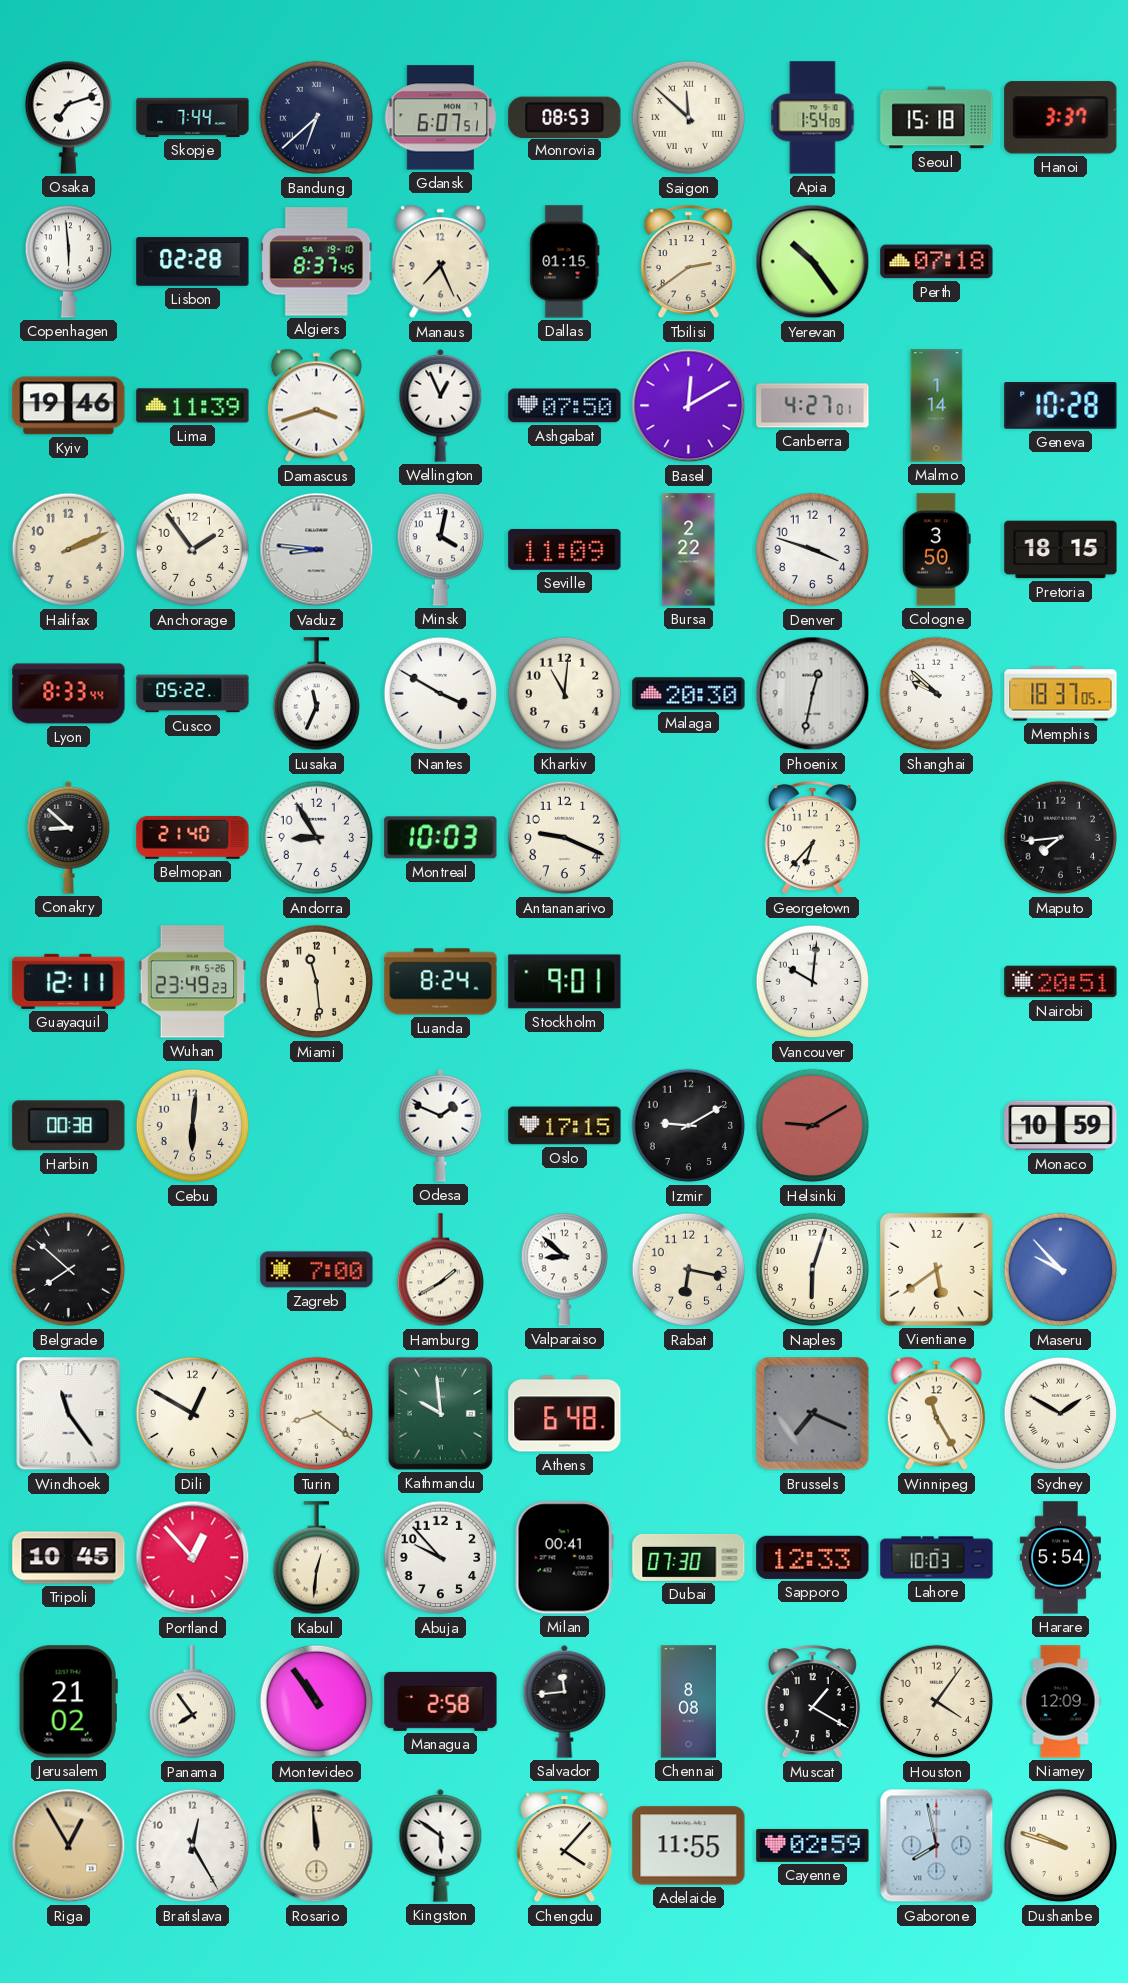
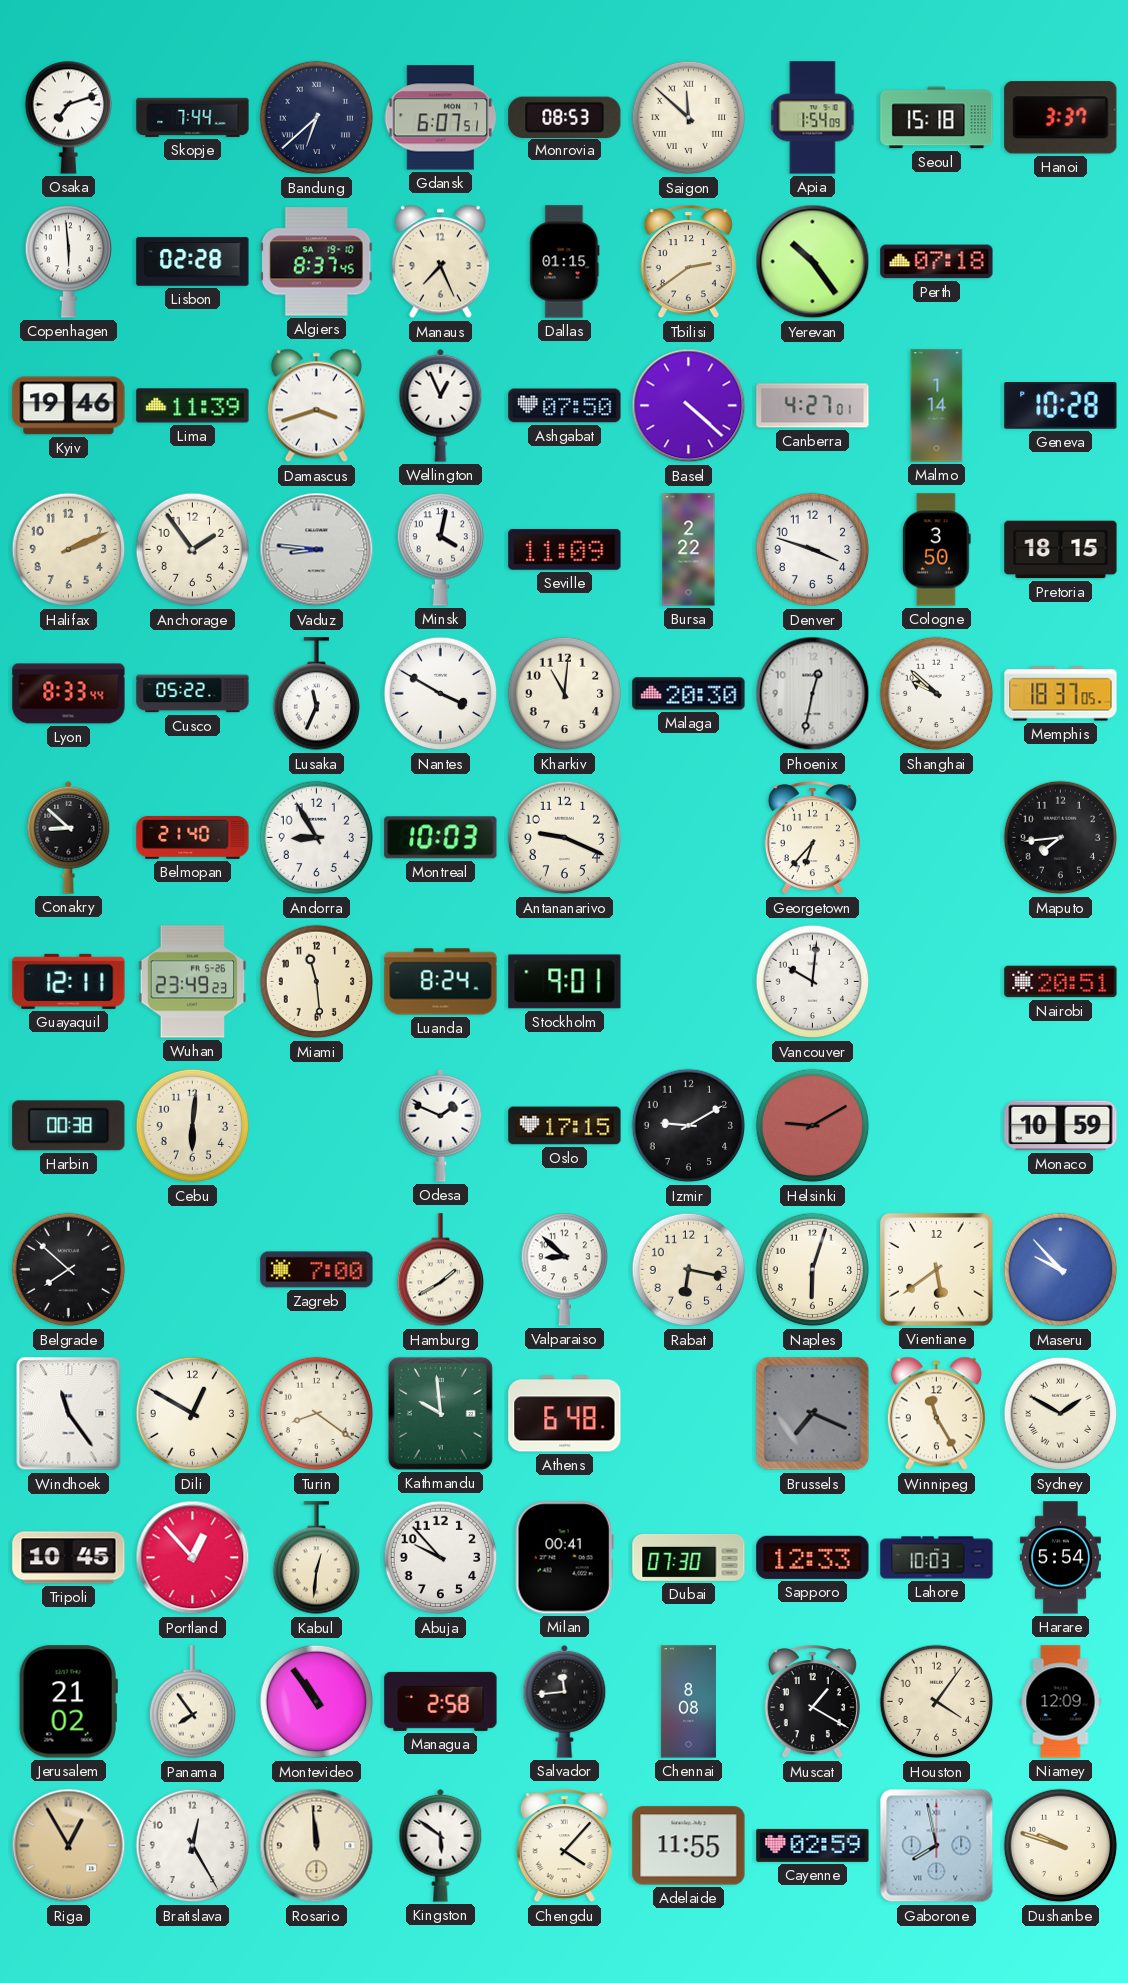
Basel: 12:10 -> 4:22
